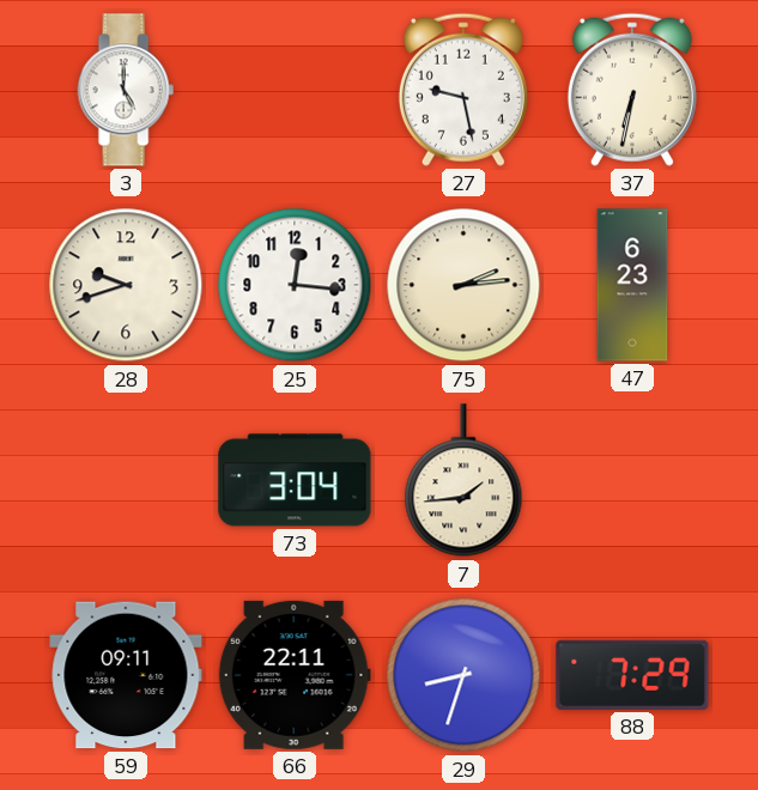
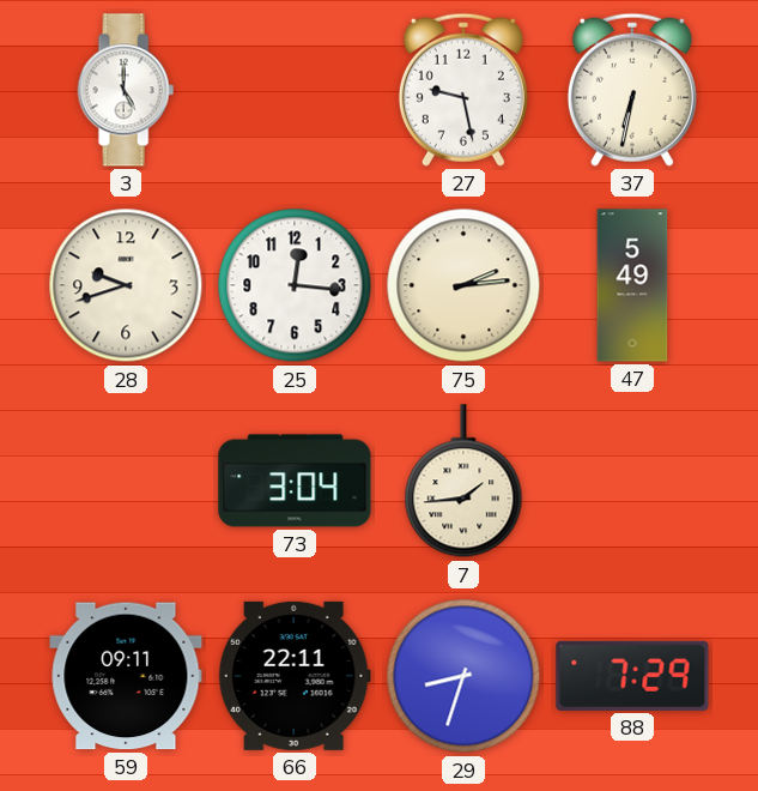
47: 6:23 -> 5:49
